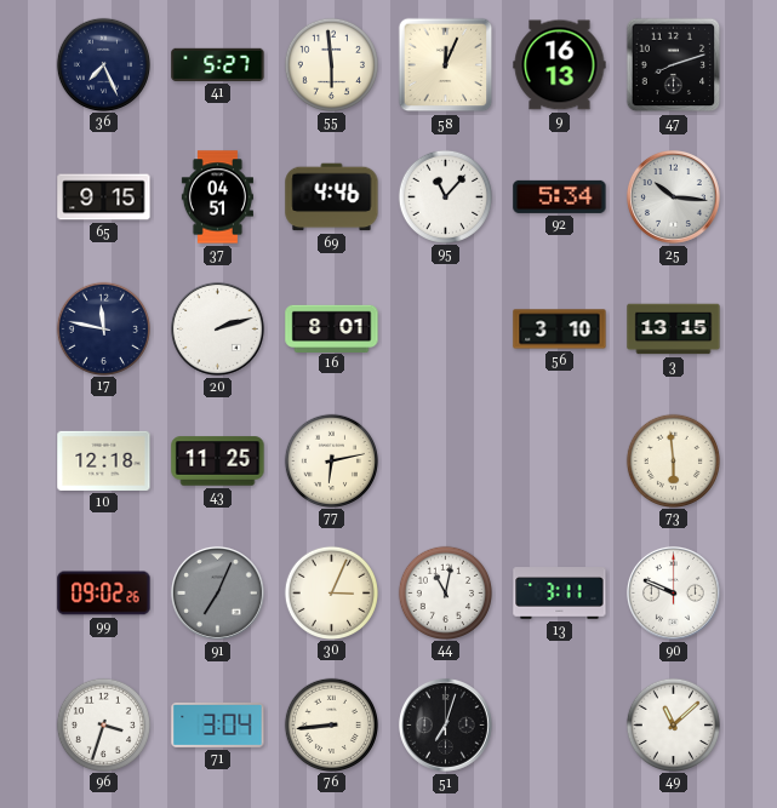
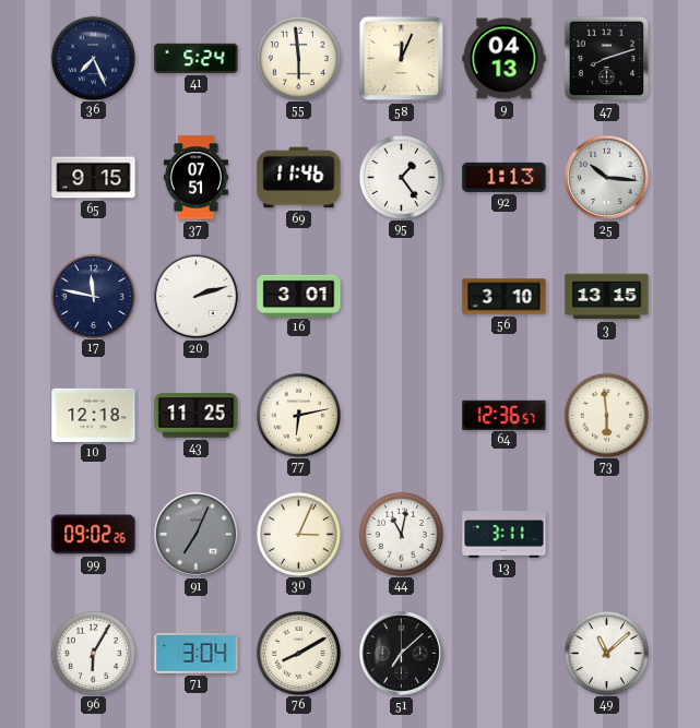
41: 5:27 -> 5:24
9: 16:13 -> 04:13
37: 04:51 -> 07:51
69: 4:46 -> 11:46
95: 11:07 -> 1:24
92: 5:34 -> 1:13
16: 8:01 -> 3:01
64: none -> 12:36
90: 9:49 -> none
96: 3:33 -> 6:05
76: 8:44 -> 8:10
51: 7:03 -> 7:08
